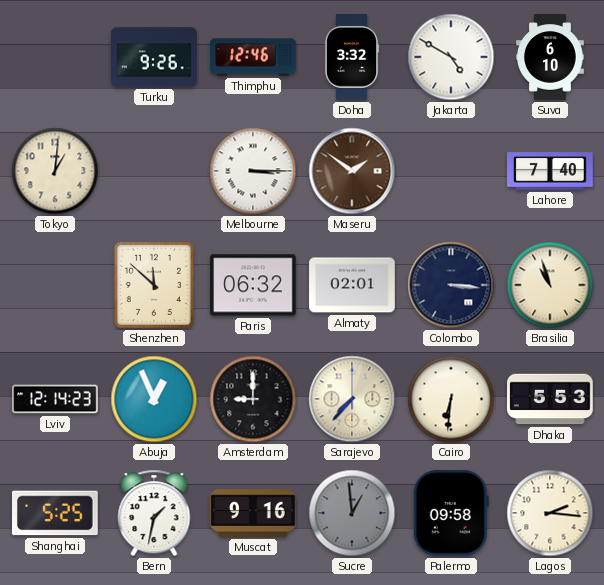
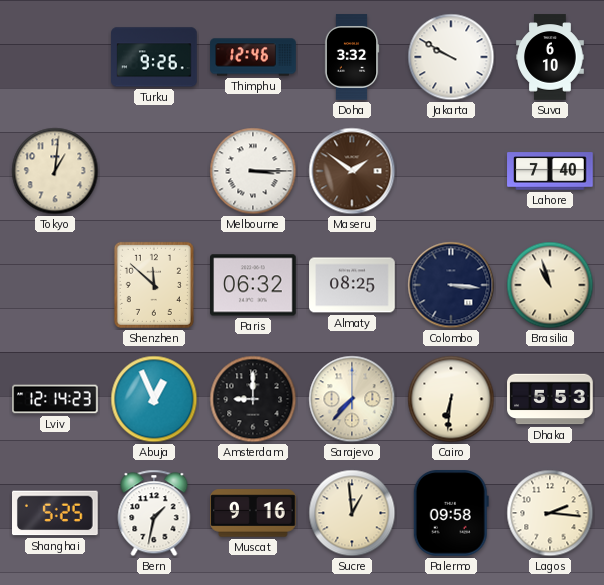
Jakarta: 4:50 -> 9:50
Almaty: 02:01 -> 08:25
Sucre dial: grey -> cream
